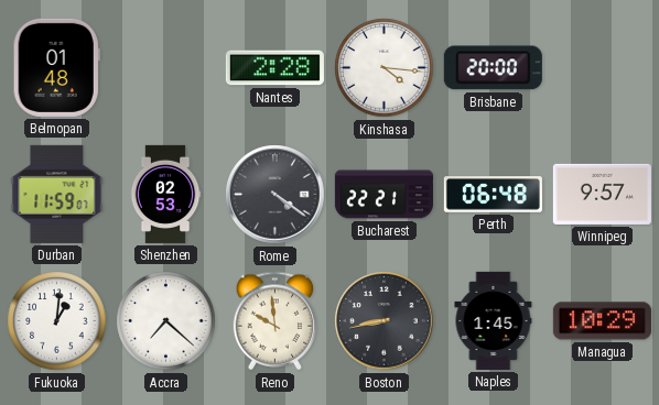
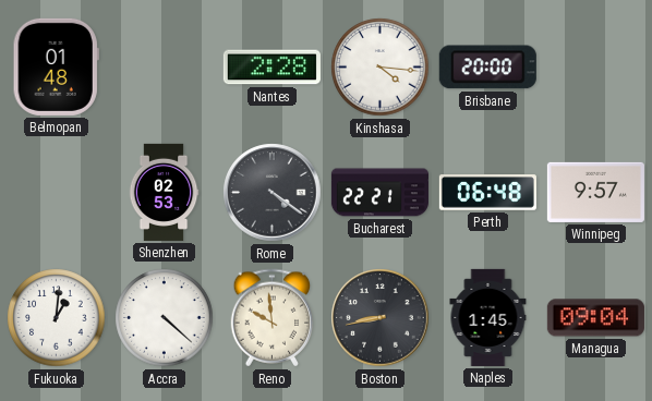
Durban: 11:59 -> none
Accra: 7:22 -> 4:22
Managua: 10:29 -> 09:04
